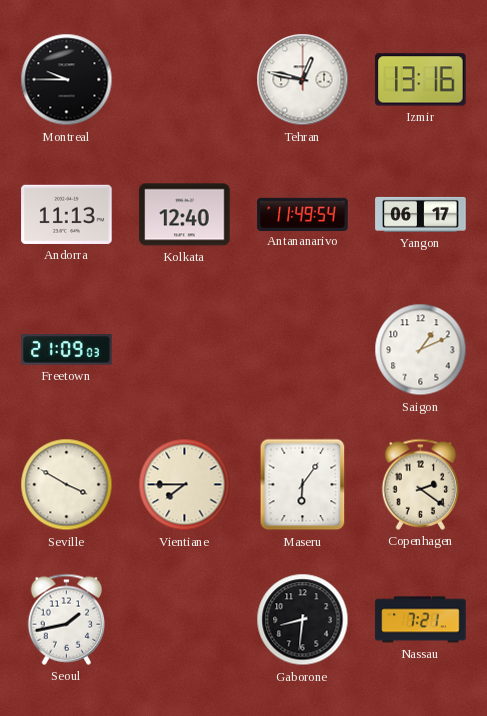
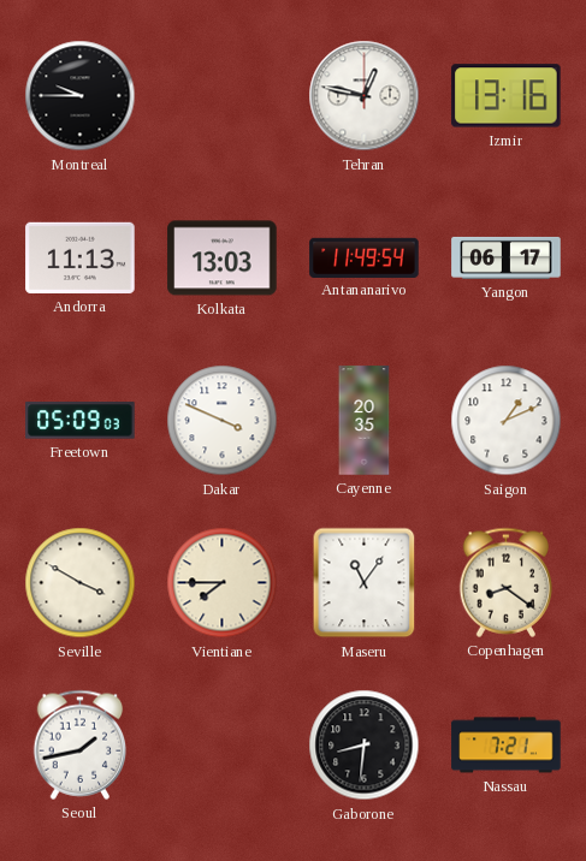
Kolkata: 12:40 -> 13:03
Freetown: 21:09 -> 05:09
Dakar: none -> 3:49
Cayenne: none -> 20:35
Maseru: 6:06 -> 11:06
Copenhagen: 2:21 -> 8:21
